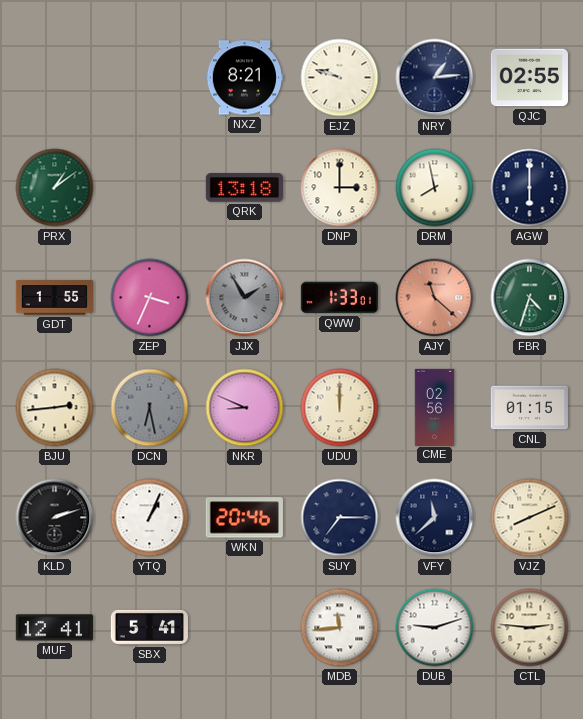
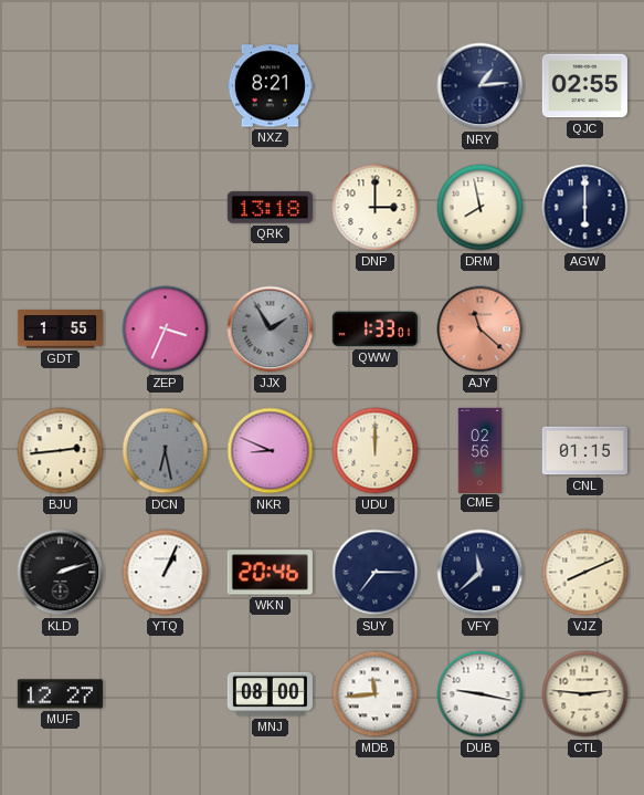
EJZ: 9:48 -> none
PRX: 1:09 -> none
FBR: 4:33 -> none
MUF: 12:41 -> 12:27
SBX: 5:41 -> none
MNJ: none -> 08:00
DUB: 9:12 -> 9:17
